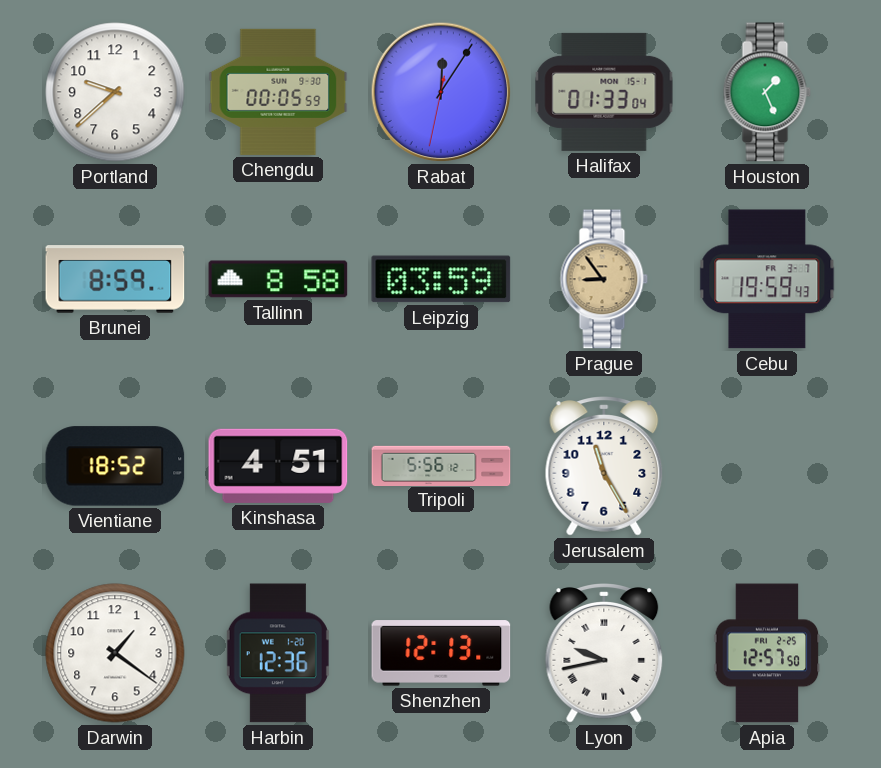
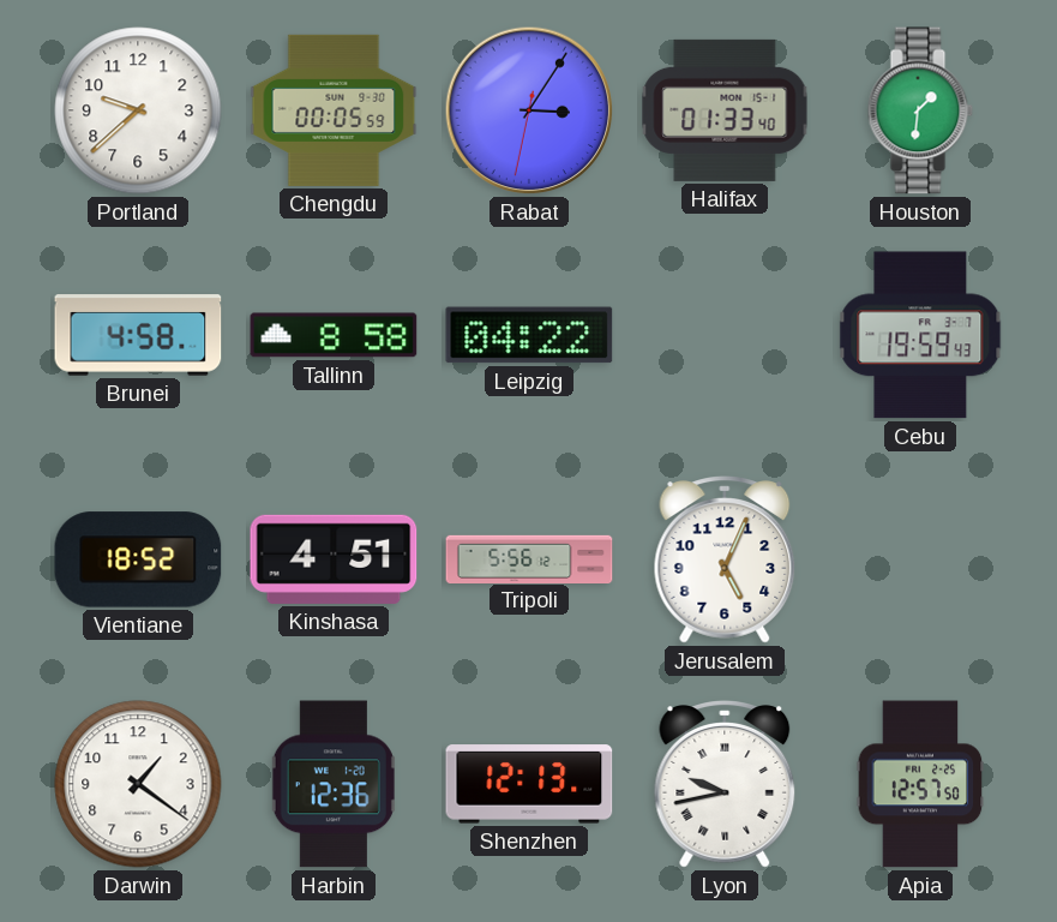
Rabat: 12:05 -> 3:05
Halifax: 01:33:04 -> 01:33:40
Houston: 1:26 -> 1:31
Brunei: 8:59 -> 4:58
Leipzig: 03:59 -> 04:22
Prague: 8:54 -> none
Jerusalem: 11:25 -> 5:04
